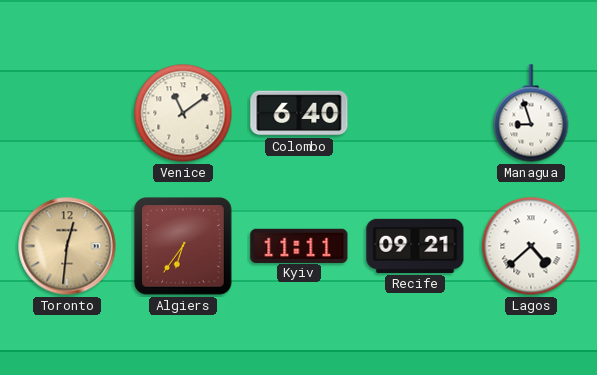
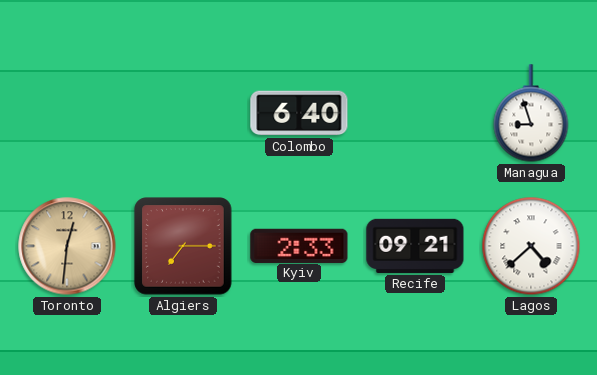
Venice: 11:09 -> none
Algiers: 6:36 -> 7:15
Kyiv: 11:11 -> 2:33
